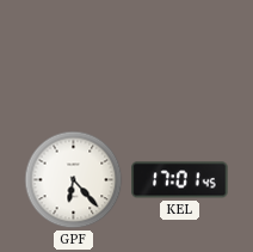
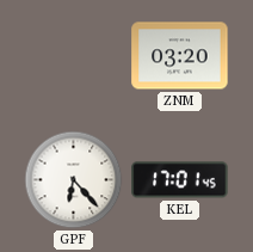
ZNM: none -> 03:20
